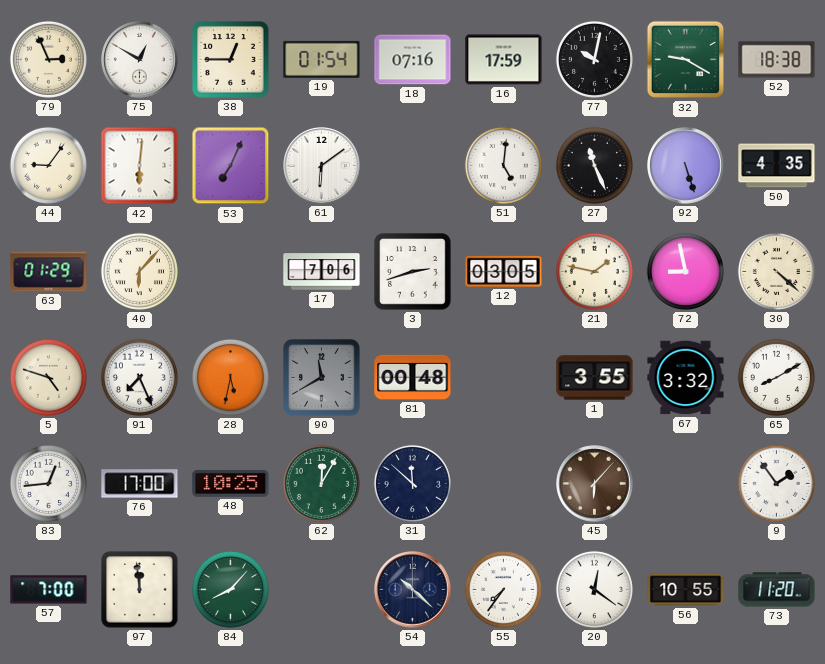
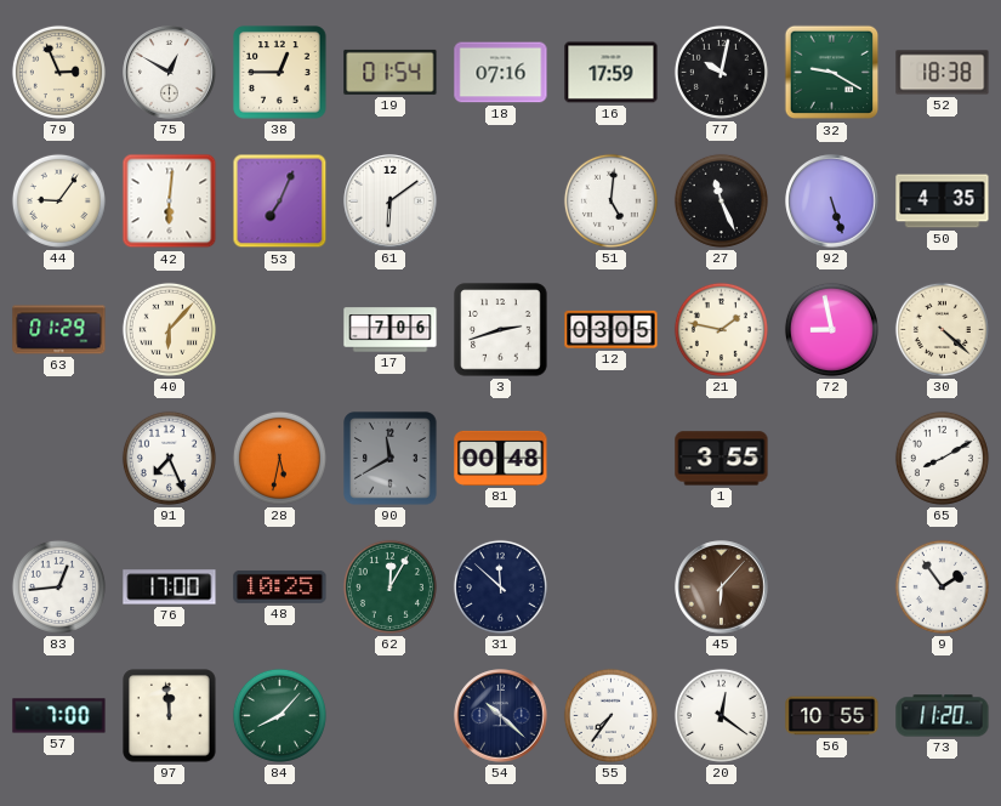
5: 4:48 -> none
67: 3:32 -> none
